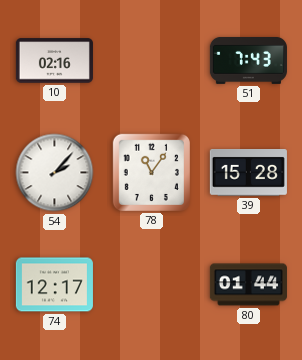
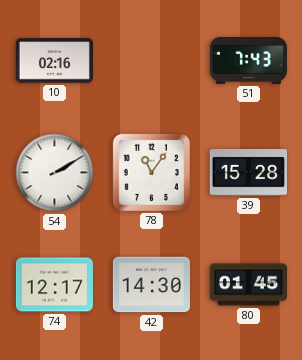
54: 2:07 -> 2:10
42: none -> 14:30
80: 01:44 -> 01:45
